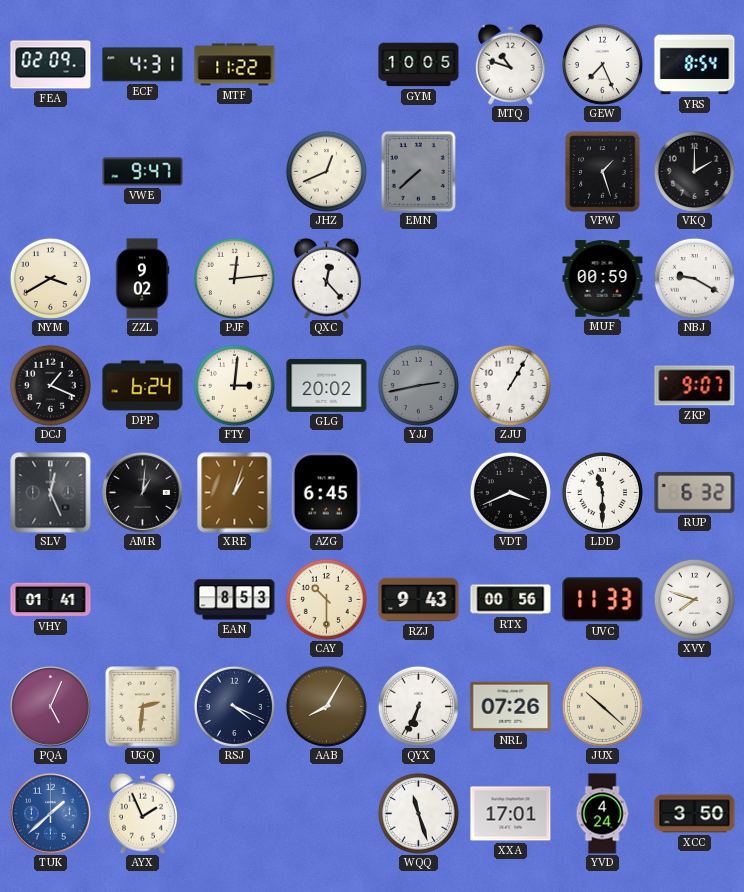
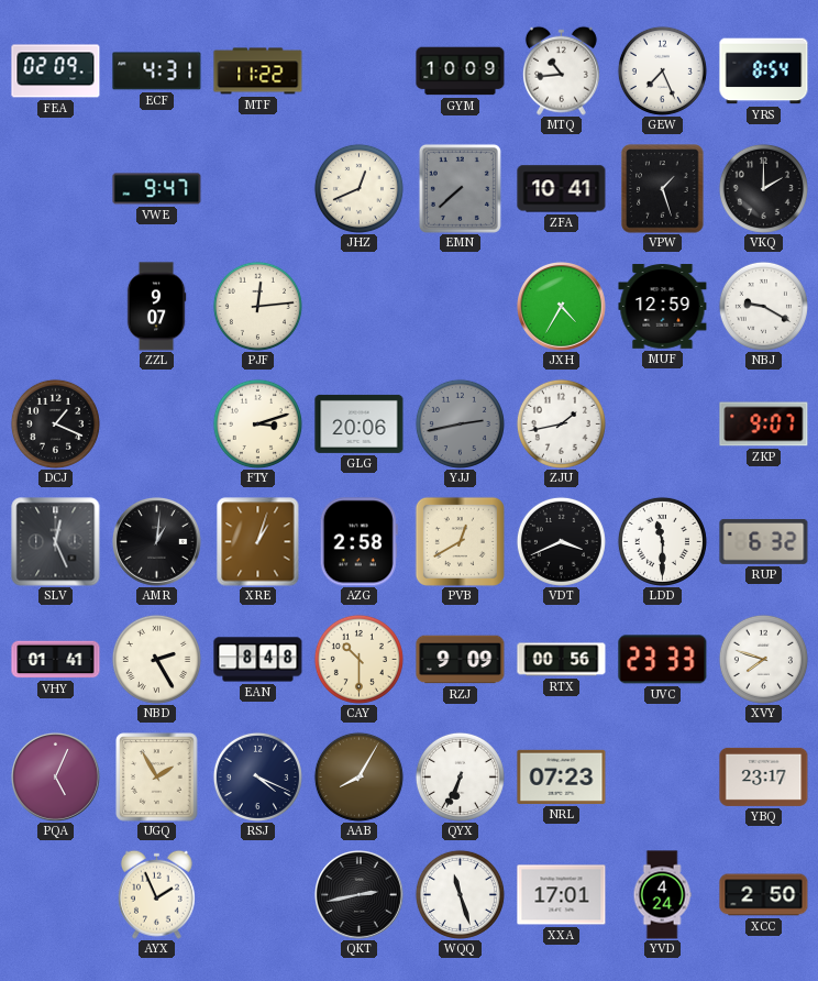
GYM: 10:05 -> 10:09
MTQ: 10:48 -> 10:44
ZFA: none -> 10:41
NYM: 3:40 -> none
ZZL: 9:02 -> 9:07
QXC: 12:23 -> none
JXH: none -> 4:35
MUF: 00:59 -> 12:59
DPP: 6:24 -> none
FTY: 3:01 -> 3:12
GLG: 20:02 -> 20:06
ZJU: 1:05 -> 1:43
AZG: 6:45 -> 2:58
PVB: none -> 12:40
NBD: none -> 2:25
EAN: 8:53 -> 8:48
RZJ: 9:43 -> 9:09
UVC: 11:33 -> 23:33
UGQ: 2:31 -> 1:55
NRL: 07:26 -> 07:23
JUX: 10:22 -> none
YBQ: none -> 23:17
TUK: 1:38 -> none
QKT: none -> 2:43
XCC: 3:50 -> 2:50
